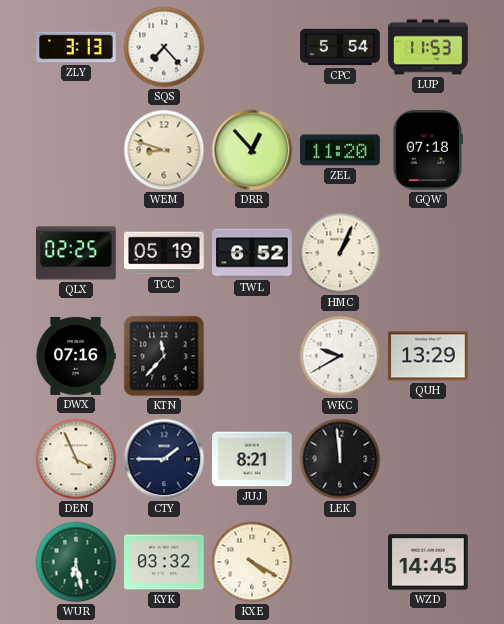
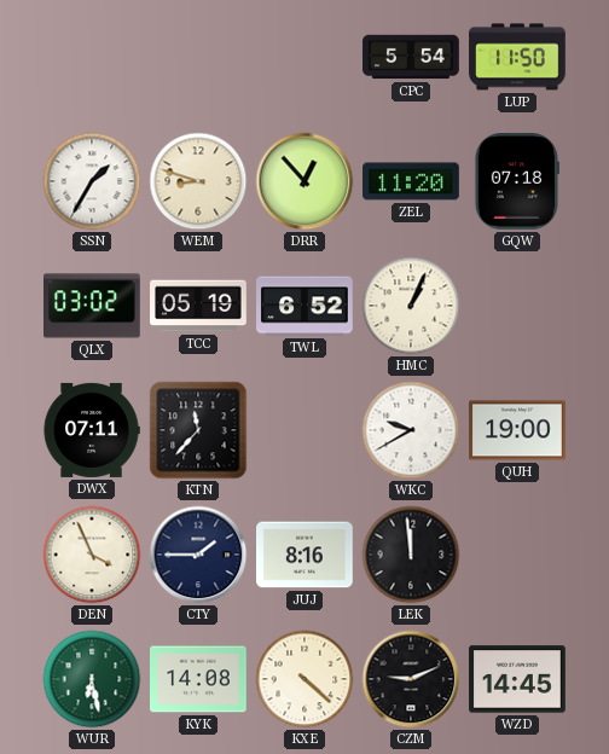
ZLY: 3:13 -> none
SQS: 7:23 -> none
LUP: 11:53 -> 11:50
SSN: none -> 1:35
QLX: 02:25 -> 03:02
DWX: 07:16 -> 07:11
QUH: 13:29 -> 19:00
JUJ: 8:21 -> 8:16
KYK: 03:32 -> 14:08
KXE: 4:20 -> 4:22
CZM: none -> 9:11
